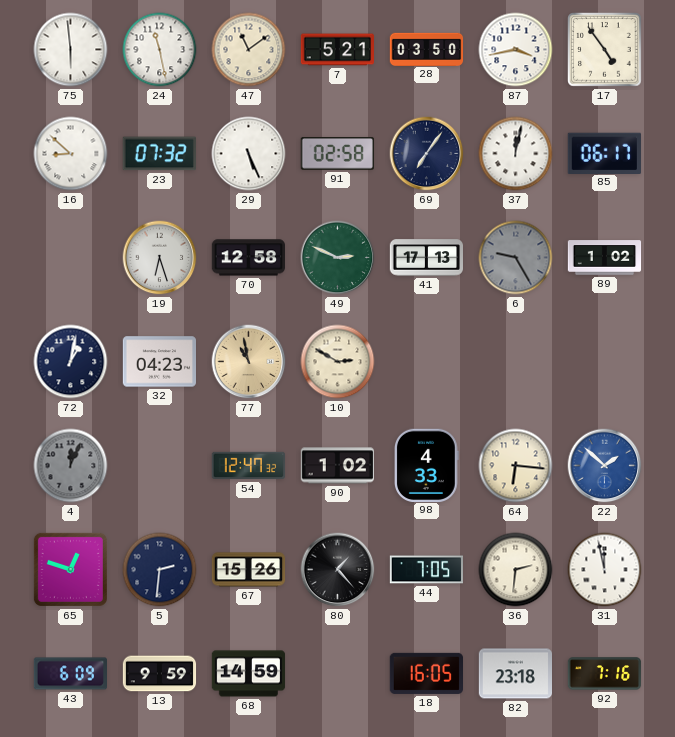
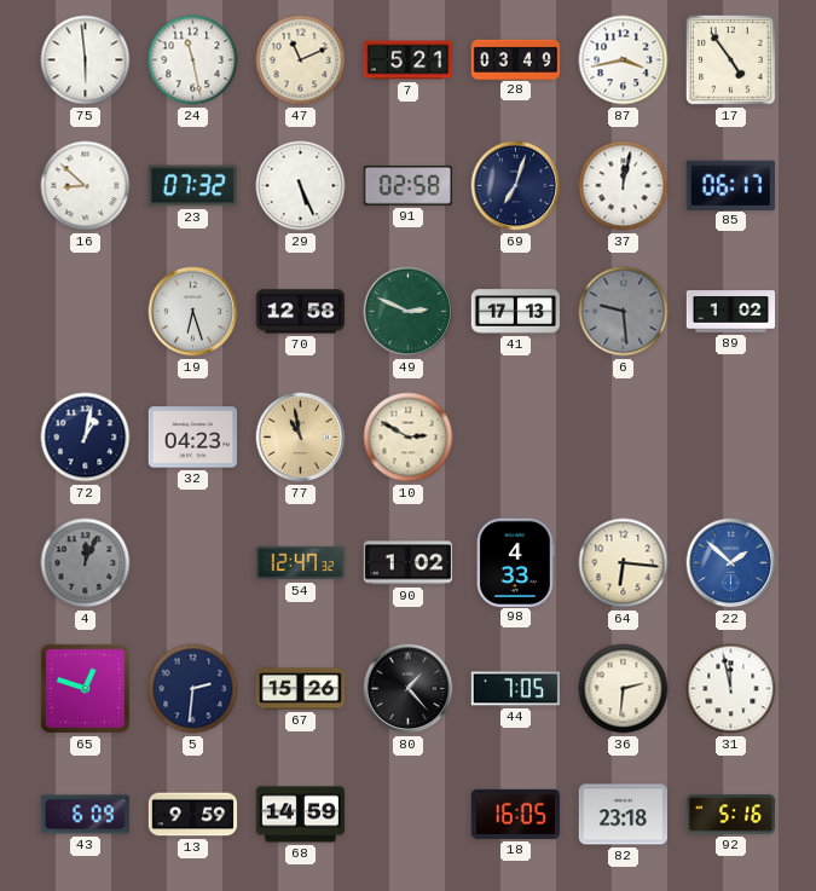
47: 11:09 -> 11:11
28: 03:50 -> 03:49
69: 7:06 -> 7:03
6: 9:25 -> 9:29
92: 7:16 -> 5:16
